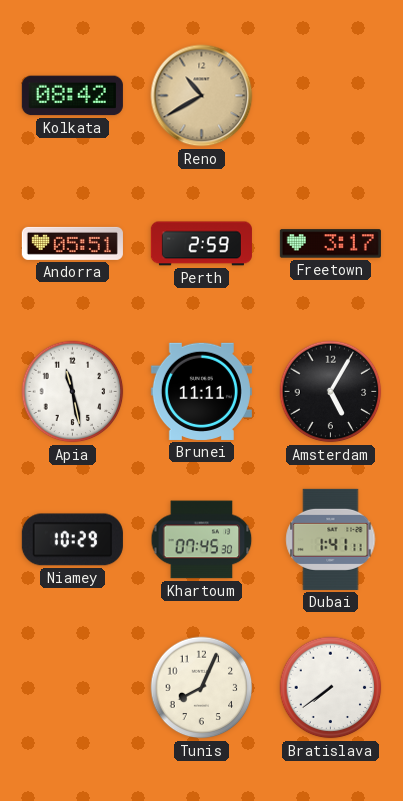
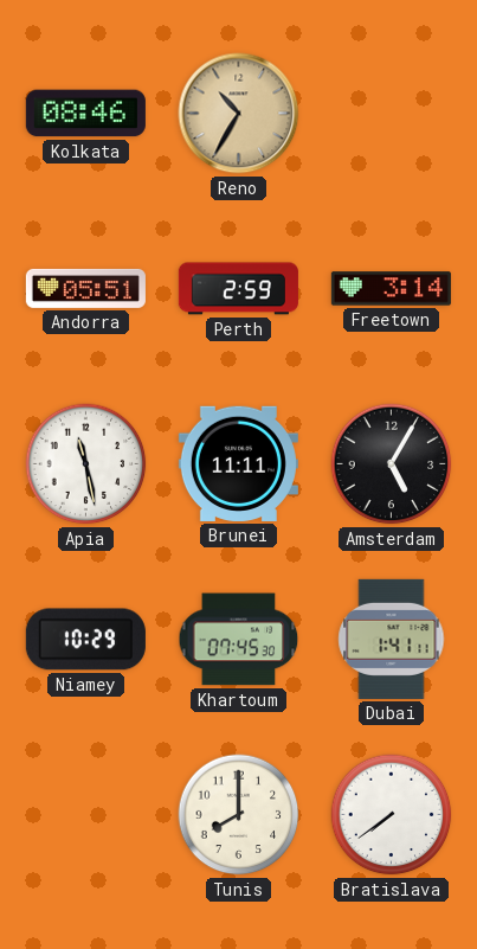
Kolkata: 08:42 -> 08:46
Reno: 10:40 -> 10:35
Freetown: 3:17 -> 3:14
Tunis: 8:04 -> 8:00
